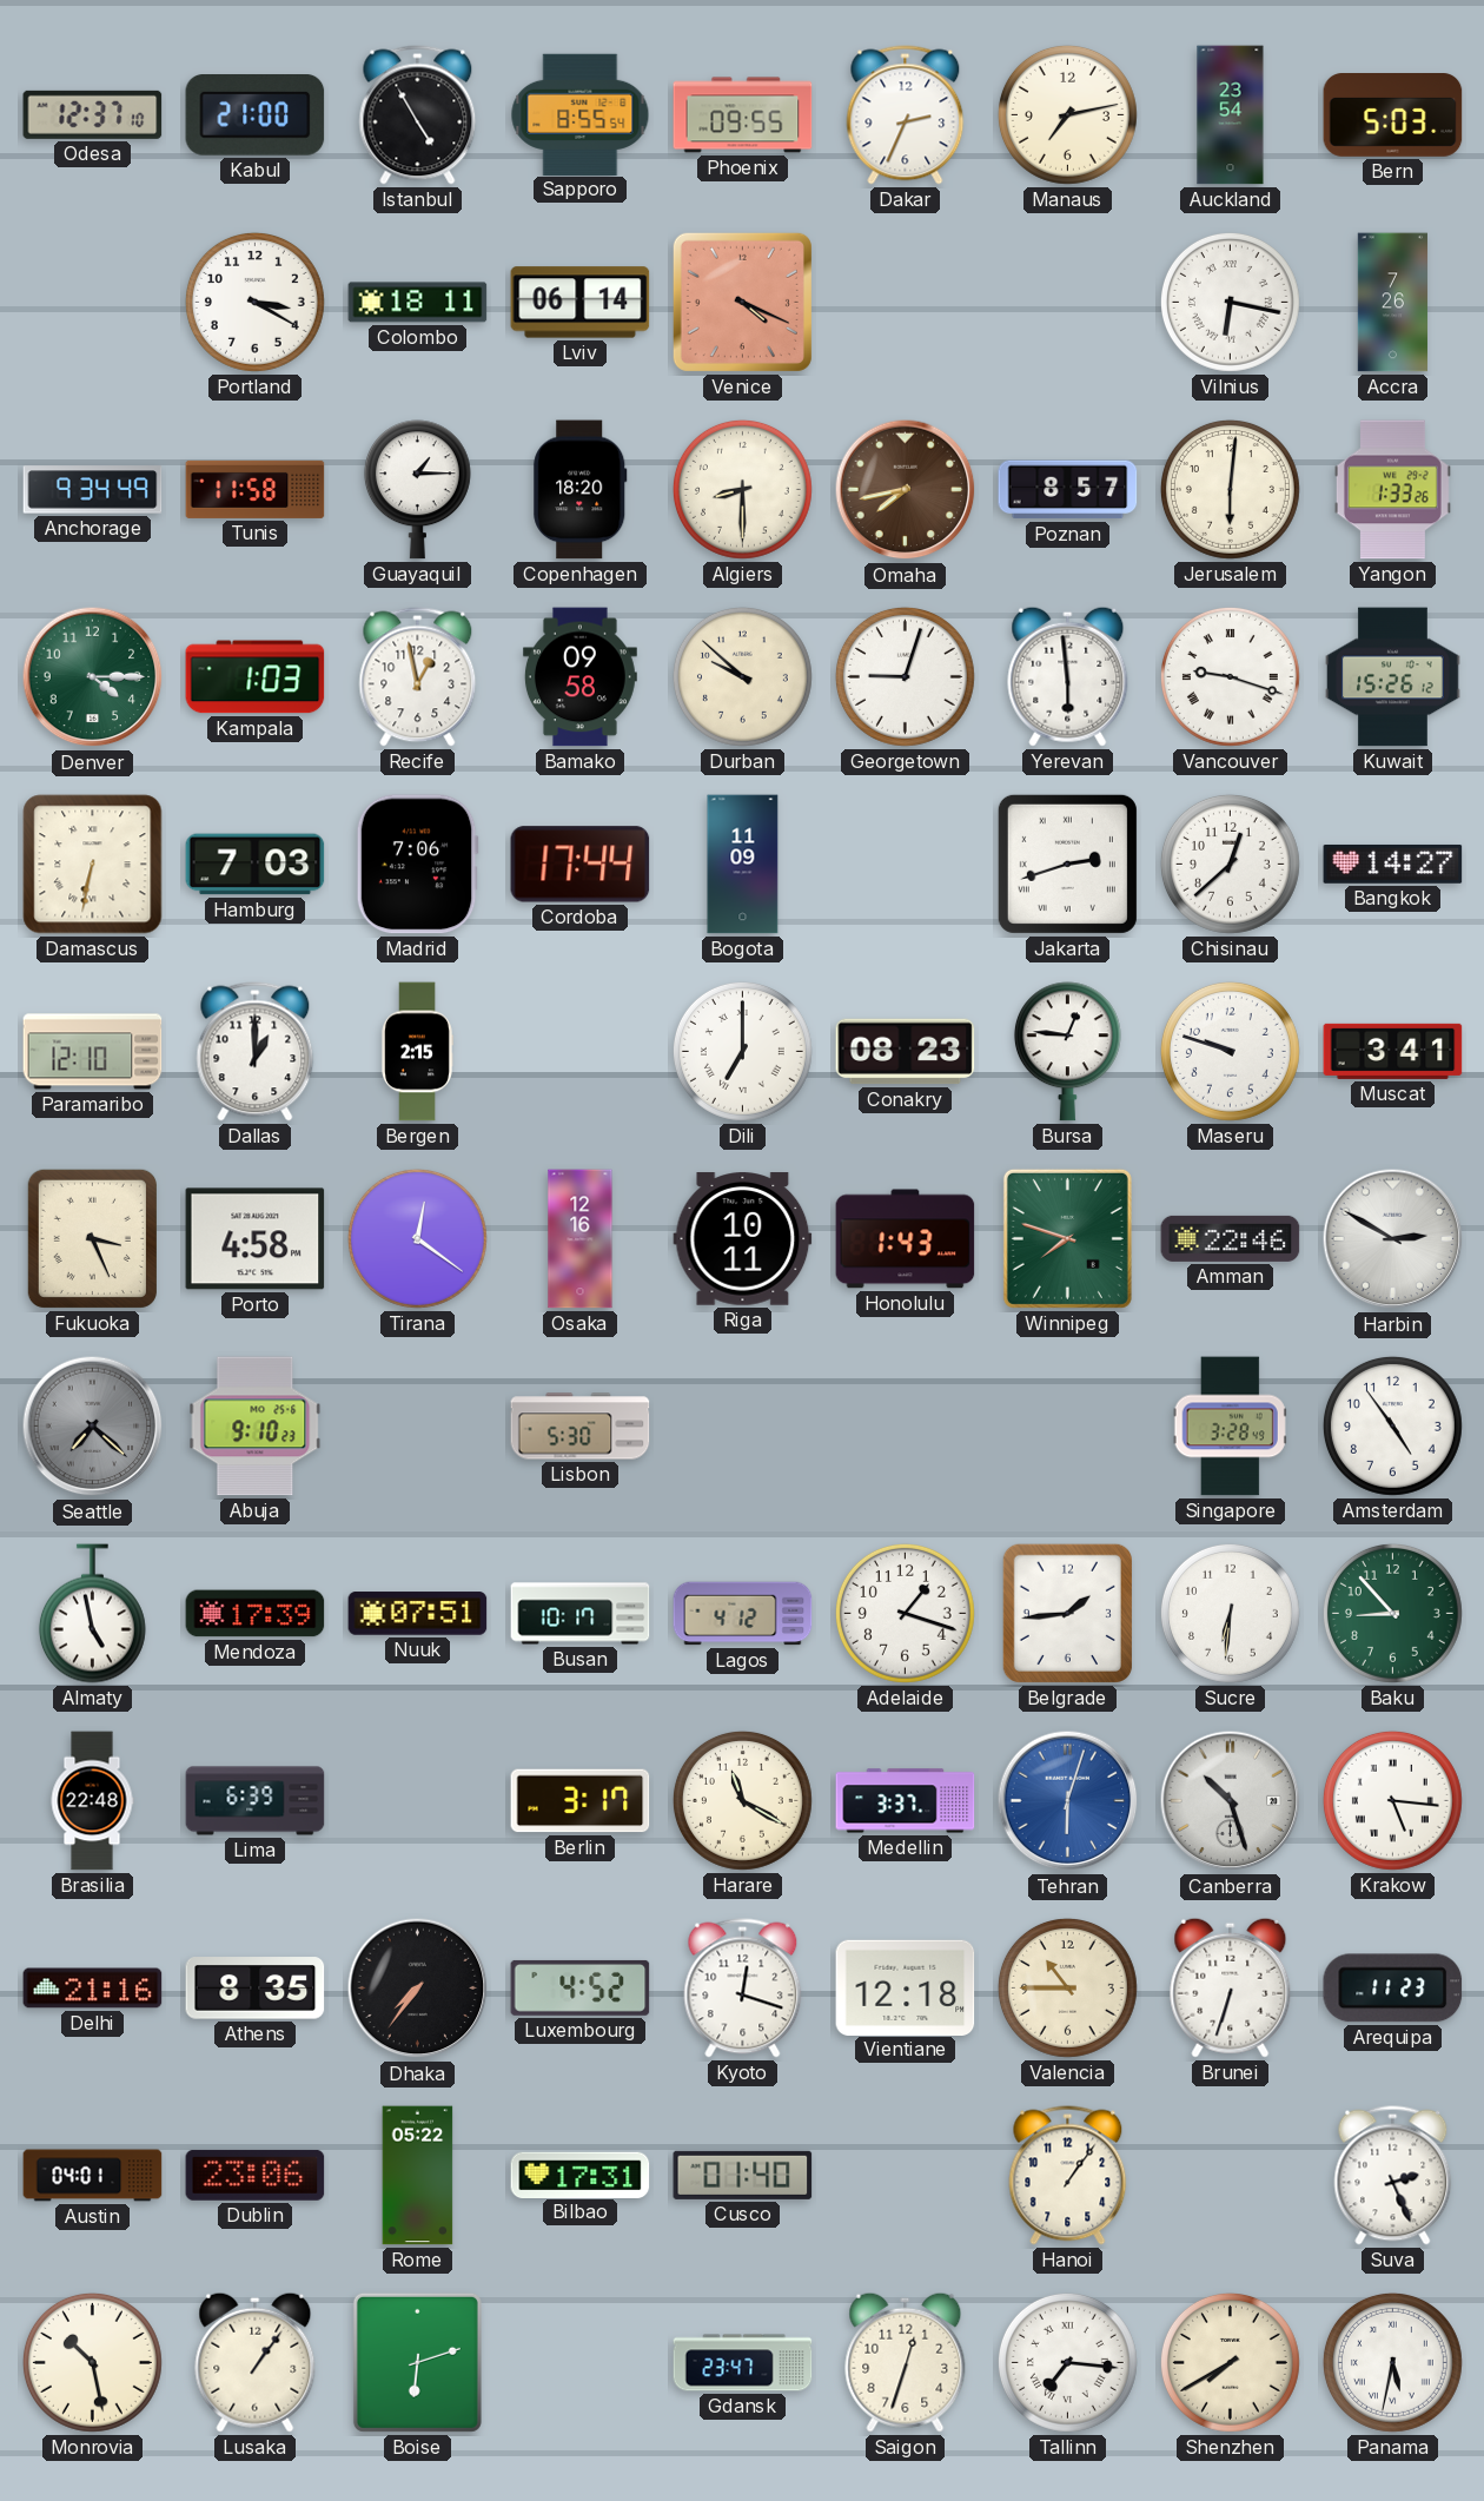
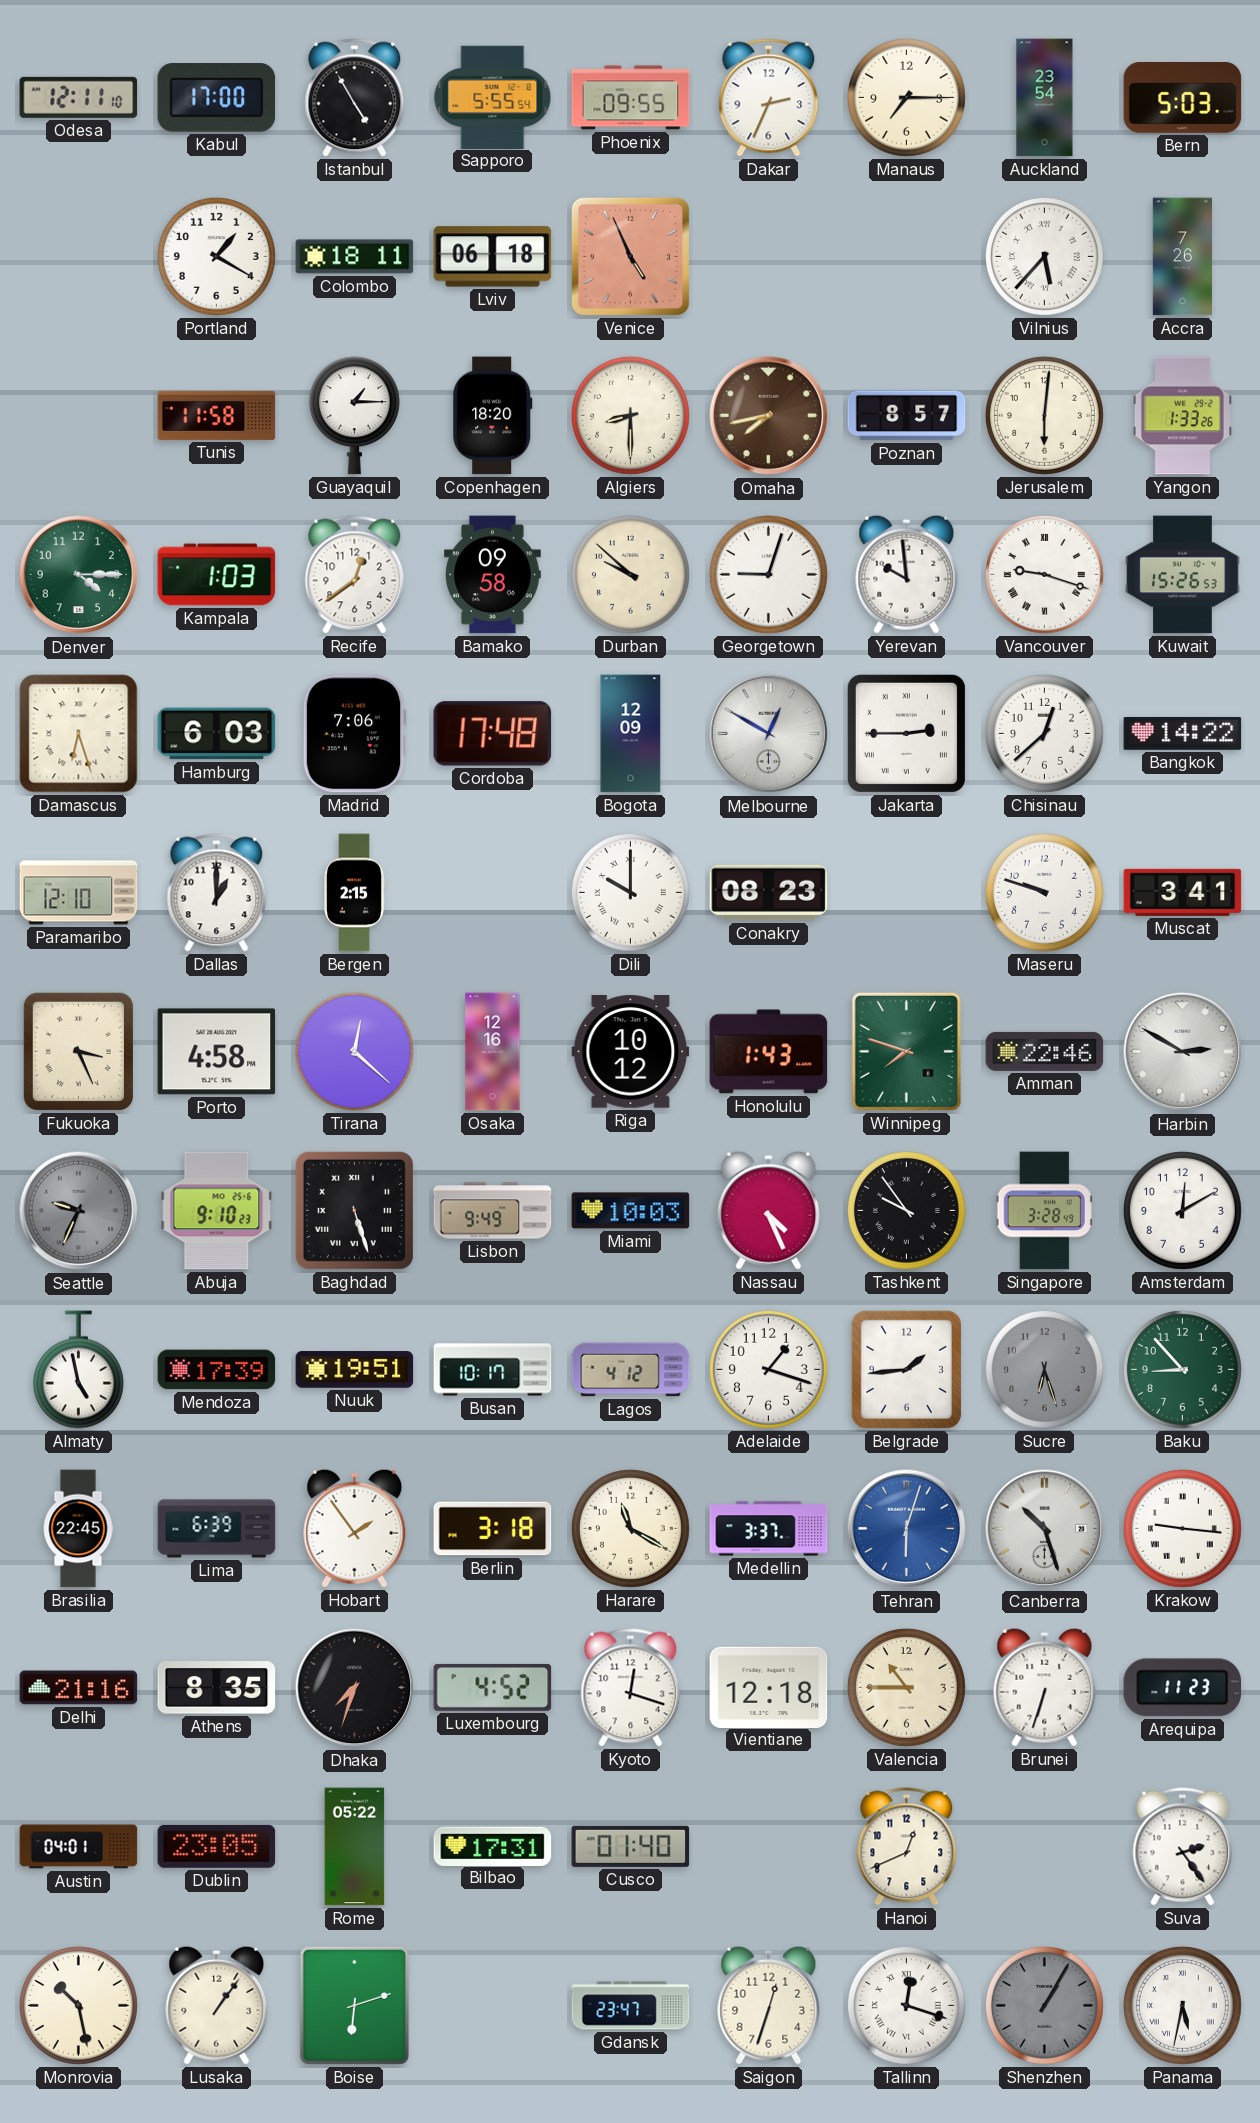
Odesa: 12:37 -> 12:11
Kabul: 21:00 -> 17:00
Sapporo: 8:55 -> 5:55
Manaus: 7:13 -> 7:15
Portland: 3:20 -> 1:20
Lviv: 06:14 -> 06:18
Venice: 4:19 -> 4:56
Vilnius: 6:17 -> 5:37
Anchorage: 9:34 -> none
Recife: 12:58 -> 12:39
Yerevan: 5:59 -> 9:59
Kuwait: 15:26:12 -> 15:26:53
Damascus: 6:32 -> 6:27
Hamburg: 7:03 -> 6:03
Cordoba: 17:44 -> 17:48
Bogota: 11:09 -> 12:09
Melbourne: none -> 12:50
Jakarta: 2:42 -> 2:45
Bangkok: 14:27 -> 14:22
Dili: 7:00 -> 10:00
Bursa: 12:46 -> none
Tirana: 12:21 -> 12:22
Riga: 10:11 -> 10:12
Seattle: 7:22 -> 9:34
Baghdad: none -> 5:27
Lisbon: 5:30 -> 9:49
Miami: none -> 10:03
Nassau: none -> 4:26
Tashkent: none -> 9:54
Amsterdam: 4:54 -> 12:10
Nuuk: 07:51 -> 19:51
Sucre: 6:31 -> 6:27
Sucre dial: white -> grey
Brasilia: 22:48 -> 22:45
Hobart: none -> 1:54
Berlin: 3:17 -> 3:18
Krakow: 5:16 -> 9:16
Dhaka: 7:36 -> 7:33
Dublin: 23:06 -> 23:05
Hanoi: 1:06 -> 12:41
Suva: 2:26 -> 2:24
Tallinn: 7:16 -> 12:18
Shenzhen: 7:40 -> 1:05
Shenzhen dial: cream -> grey
